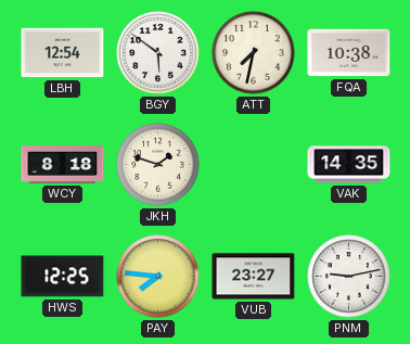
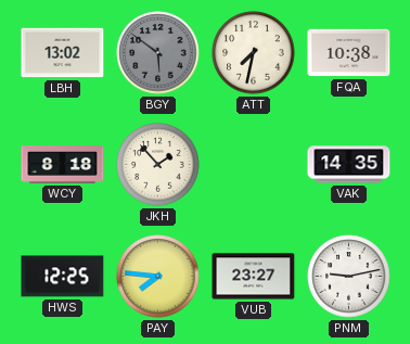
LBH: 12:54 -> 13:02
BGY dial: white -> grey
JKH: 1:48 -> 1:53
